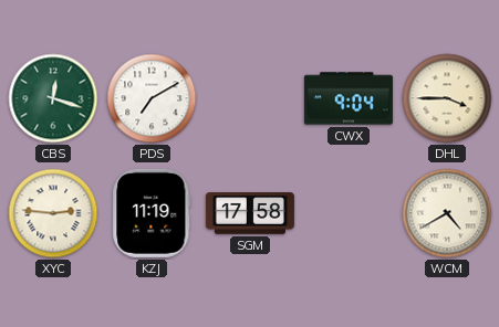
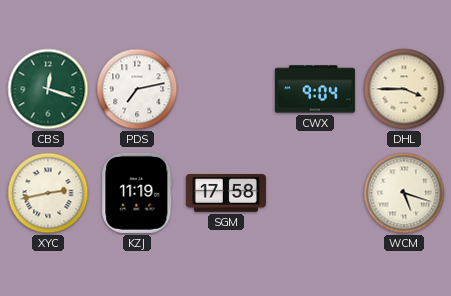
PDS: 7:10 -> 7:13
XYC: 2:46 -> 2:43
WCM: 4:40 -> 5:18
